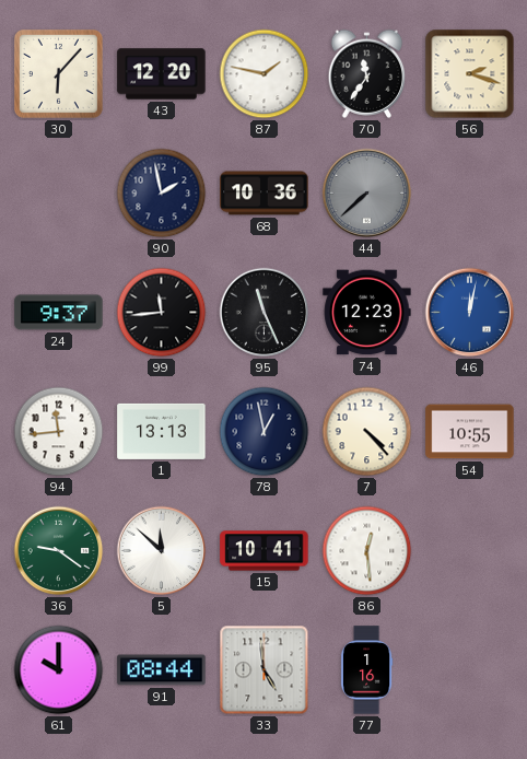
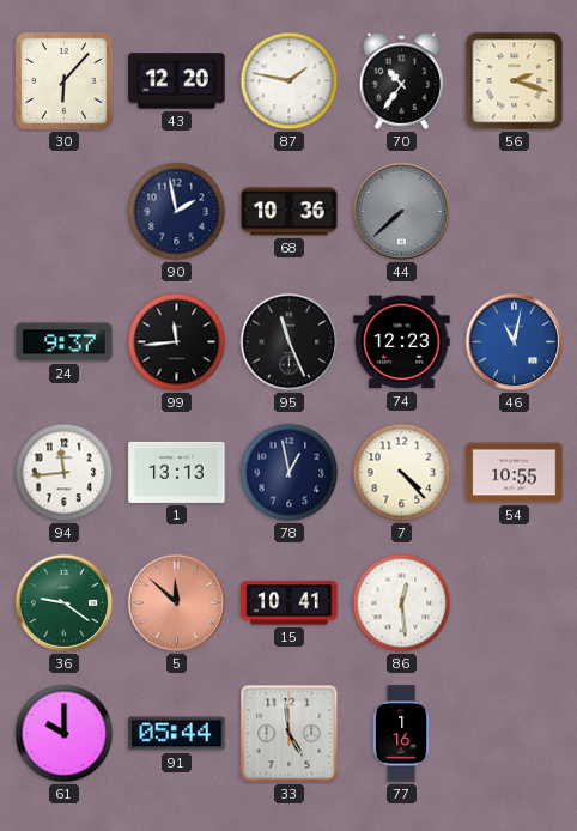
70: 11:36 -> 10:36
46: 12:02 -> 11:02
5 dial: white -> salmon
91: 08:44 -> 05:44
